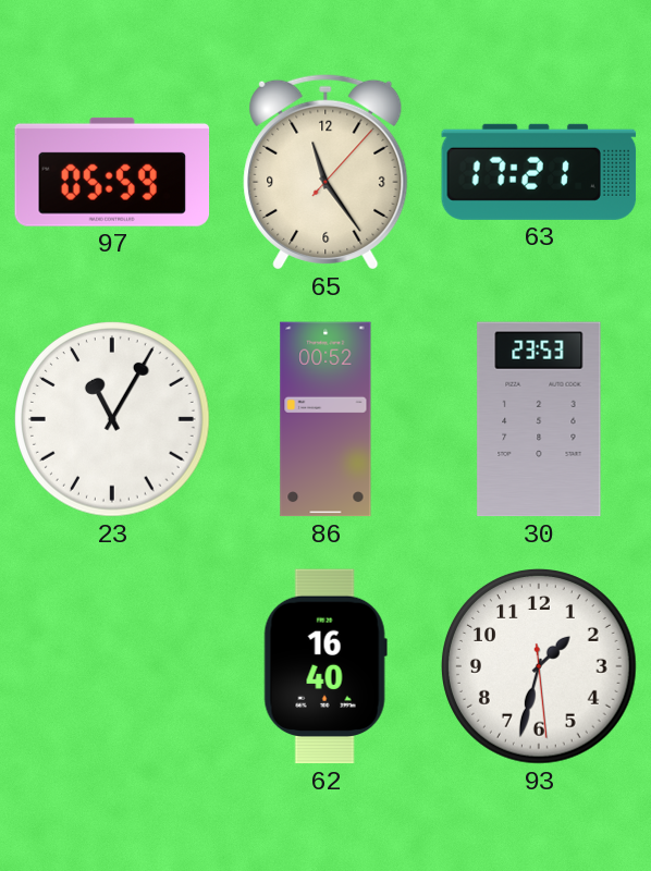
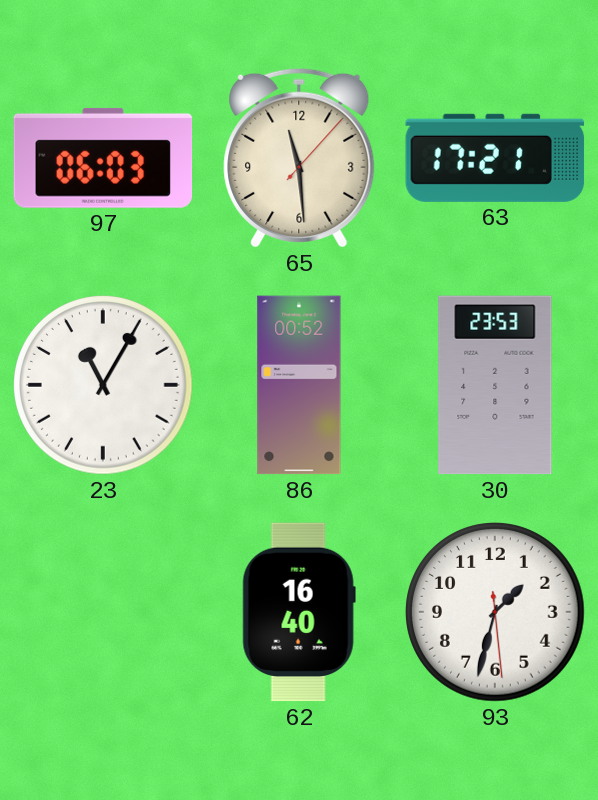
97: 05:59 -> 06:03
65: 11:24 -> 11:29
